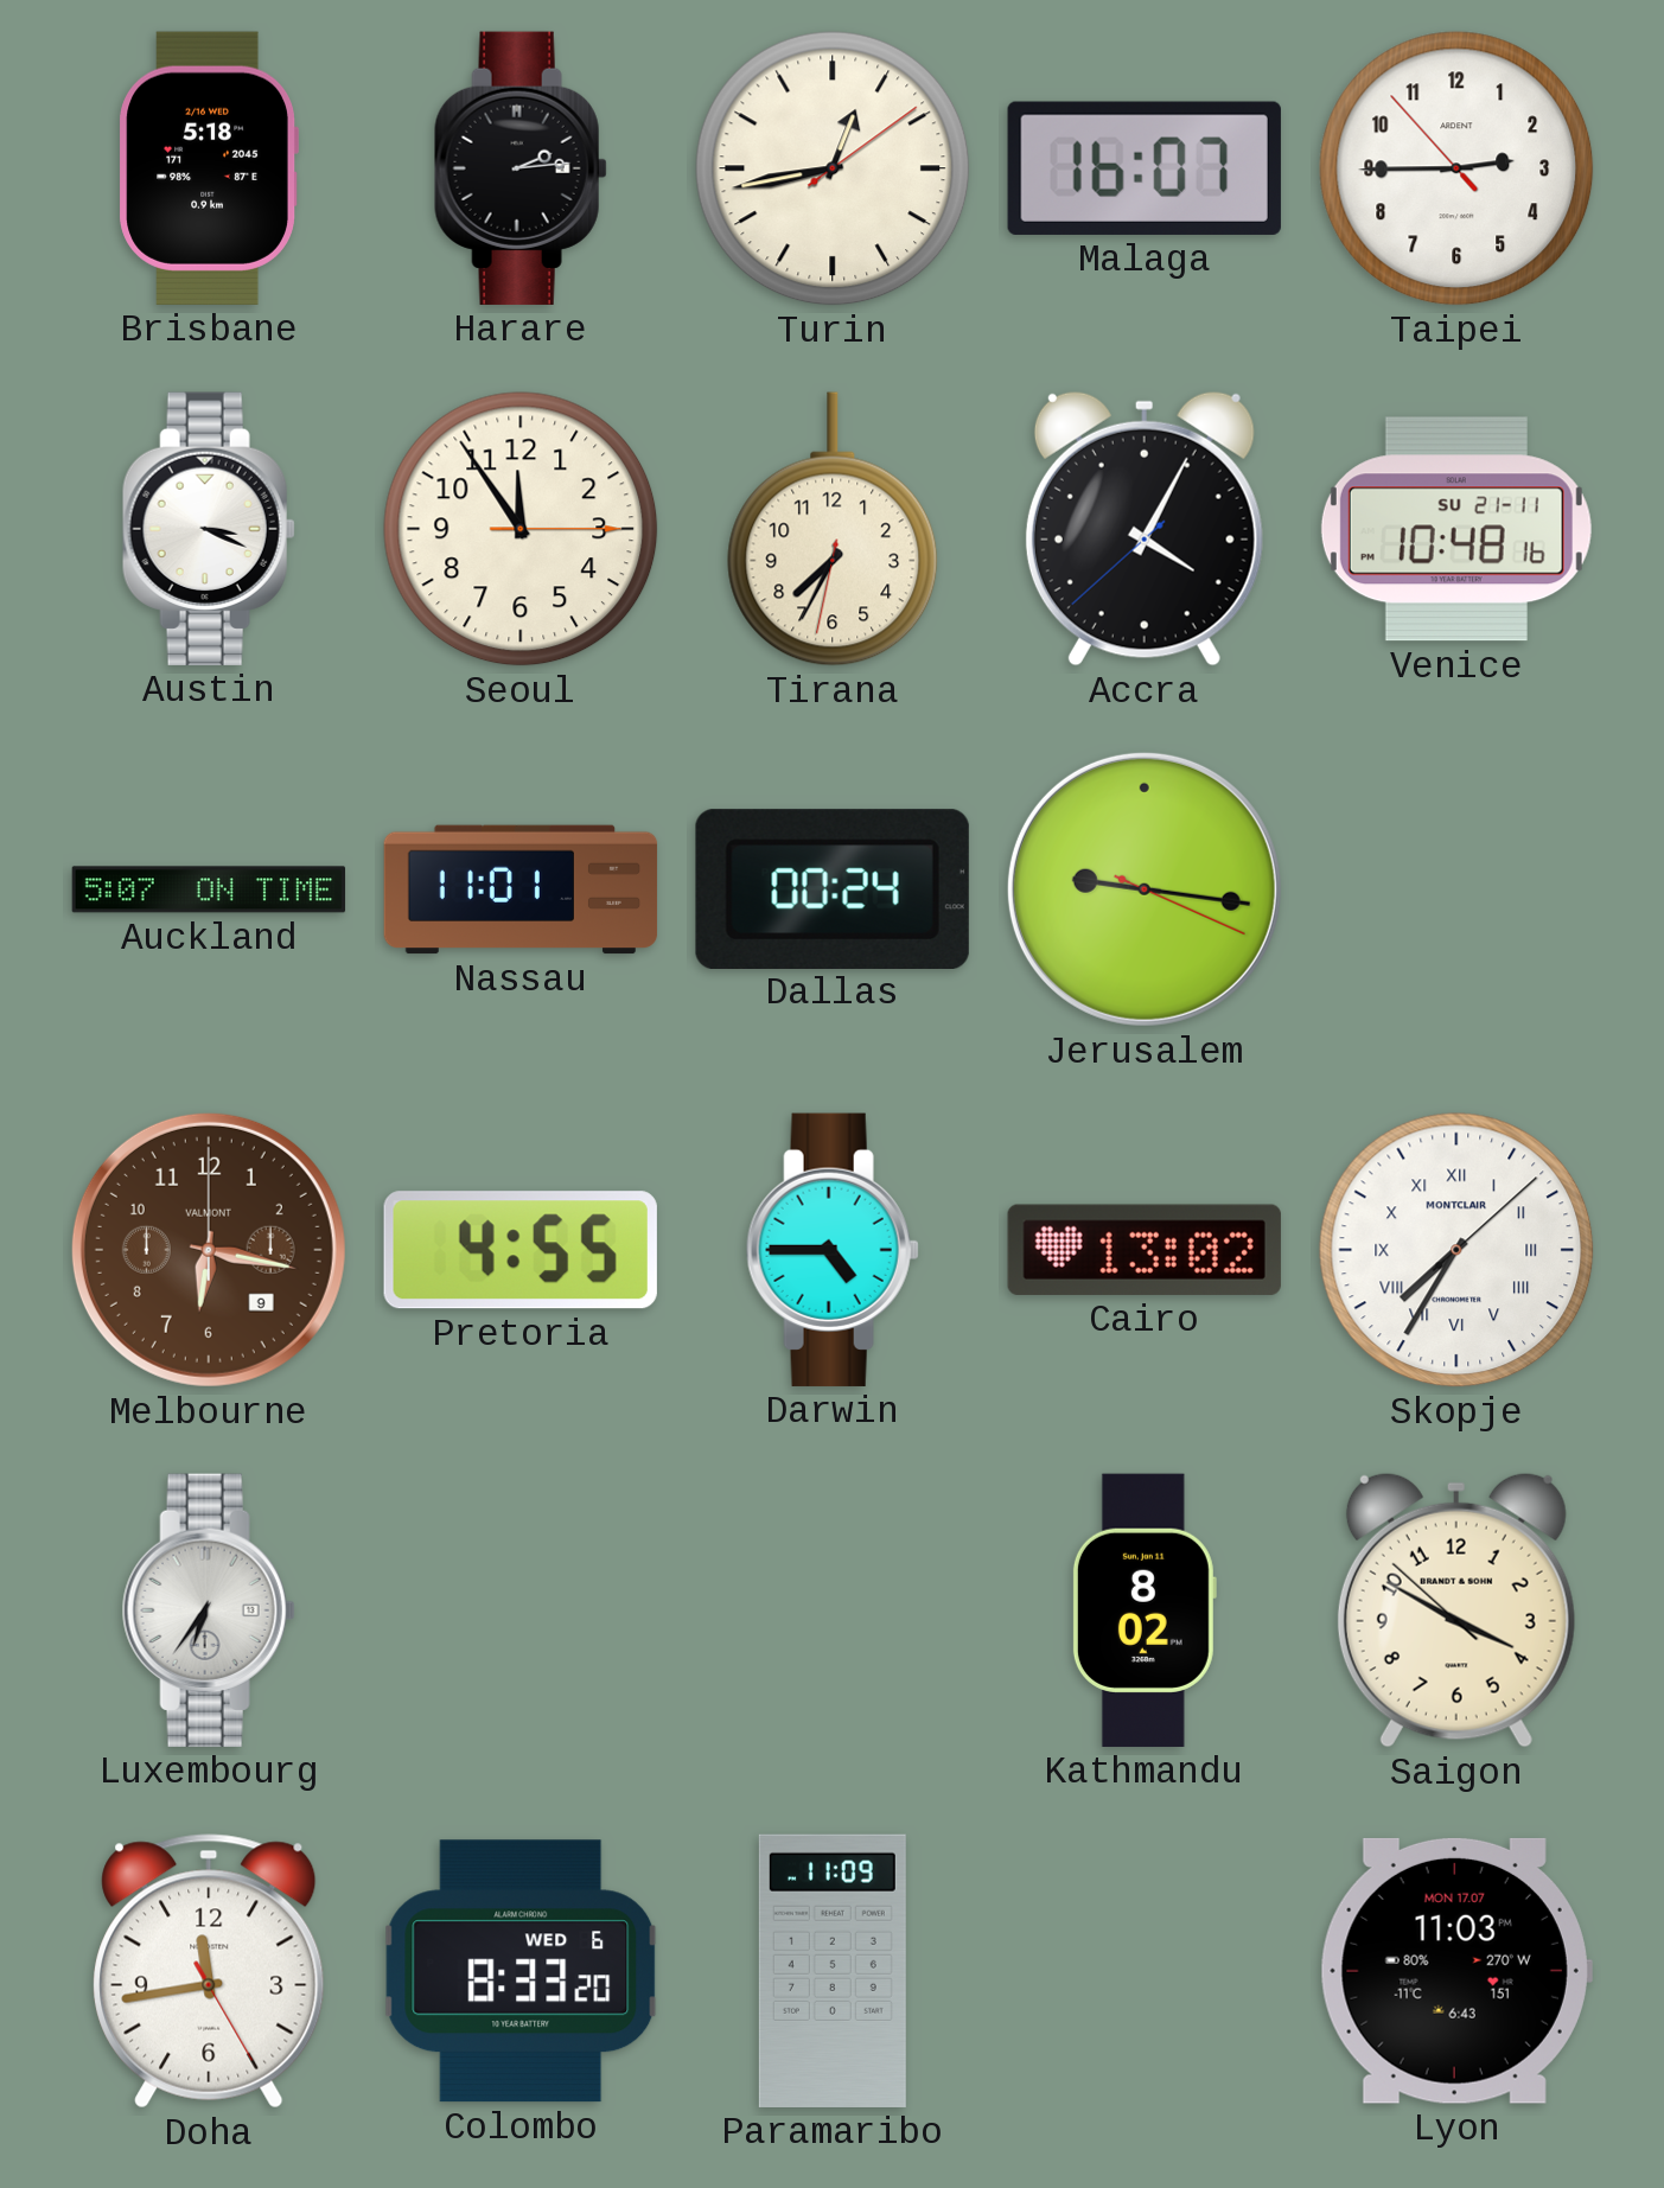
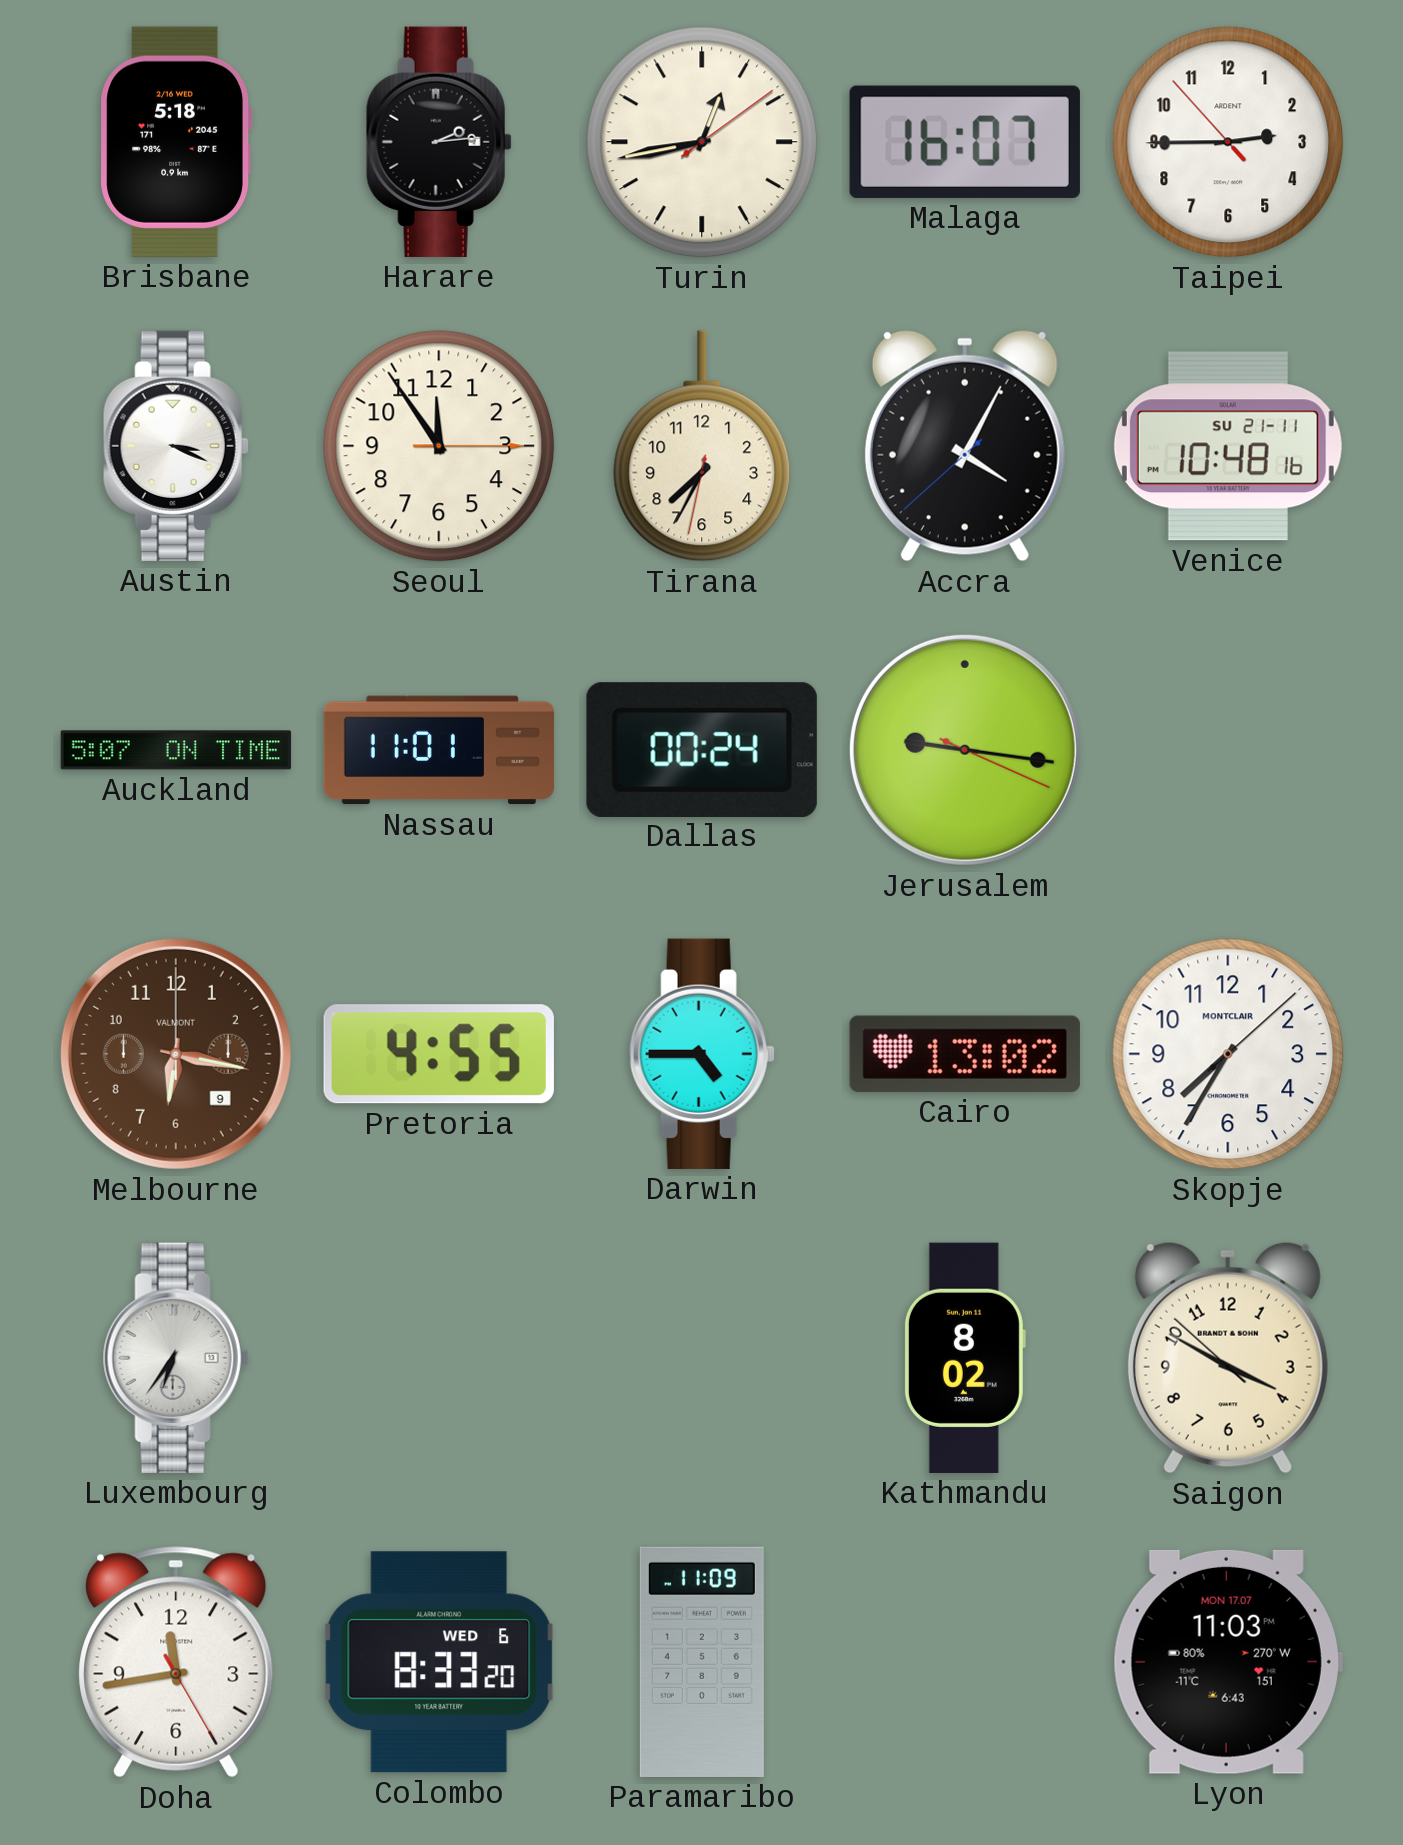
Skopje numerals: Roman -> Arabic
